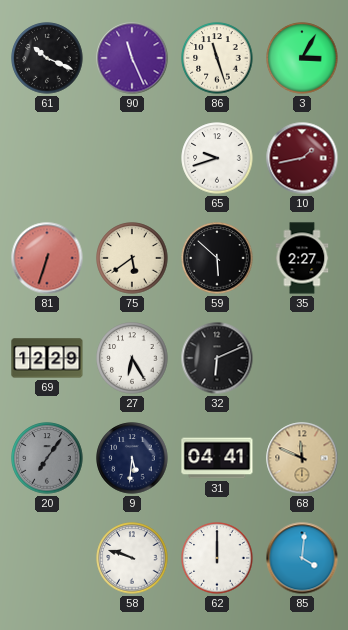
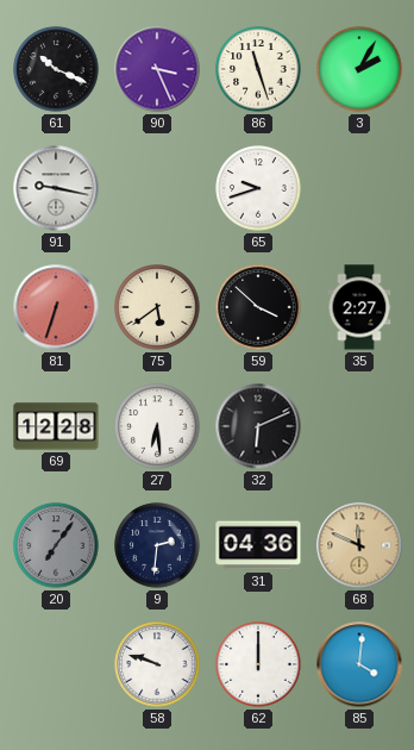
90: 11:26 -> 3:26
3: 3:05 -> 2:05
91: none -> 9:17
10: 1:43 -> none
59: 5:52 -> 3:52
69: 12:29 -> 12:28
27: 6:25 -> 6:29
9: 5:31 -> 2:31
31: 04:41 -> 04:36
